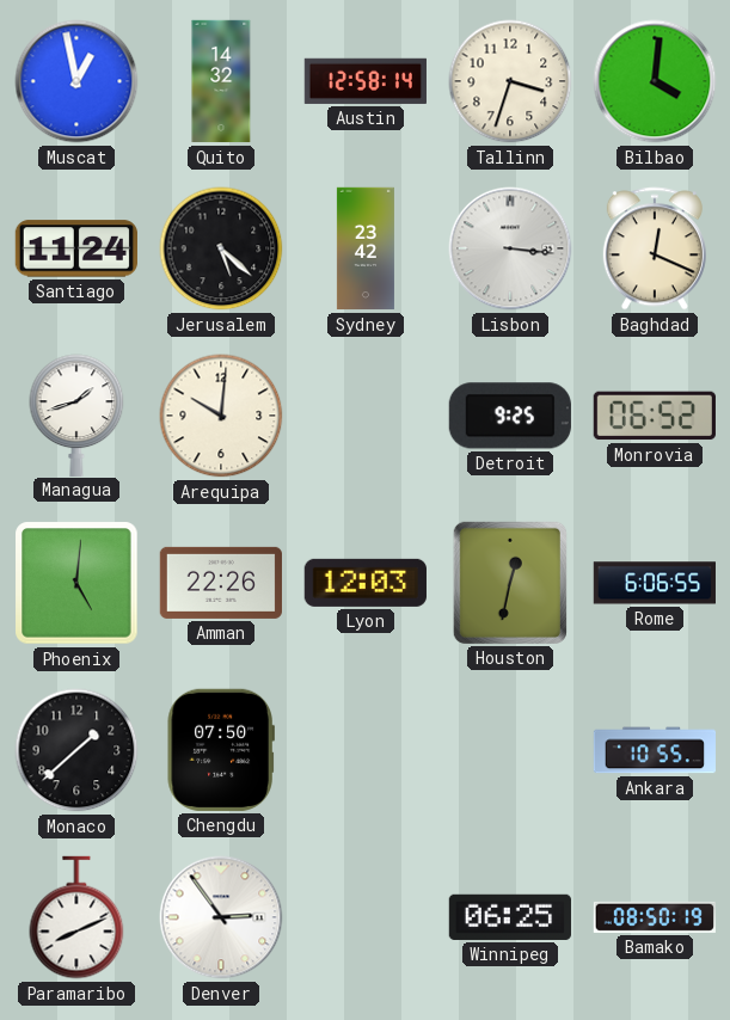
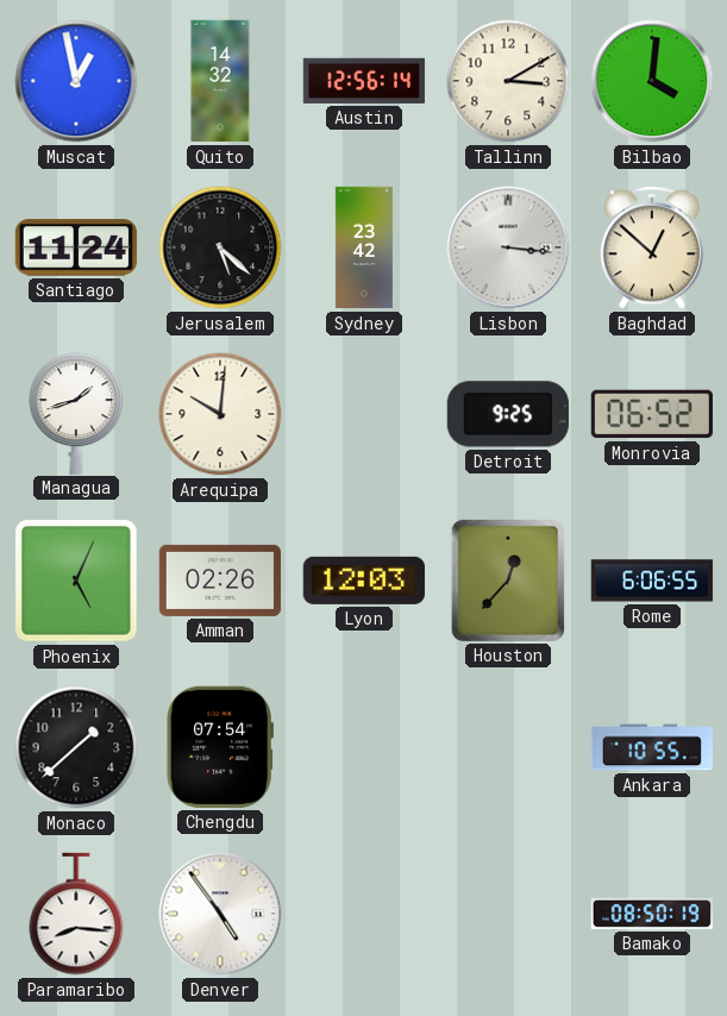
Austin: 12:58 -> 12:56
Tallinn: 3:33 -> 3:10
Baghdad: 12:19 -> 12:52
Phoenix: 5:01 -> 5:04
Amman: 22:26 -> 02:26
Houston: 12:32 -> 12:37
Chengdu: 07:50 -> 07:54
Paramaribo: 8:11 -> 8:16
Denver: 2:54 -> 4:54
Winnipeg: 06:25 -> none
